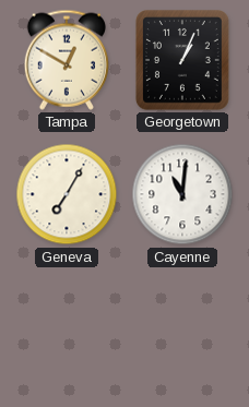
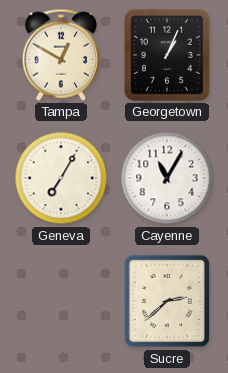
Cayenne: 11:01 -> 11:05
Sucre: none -> 2:38
